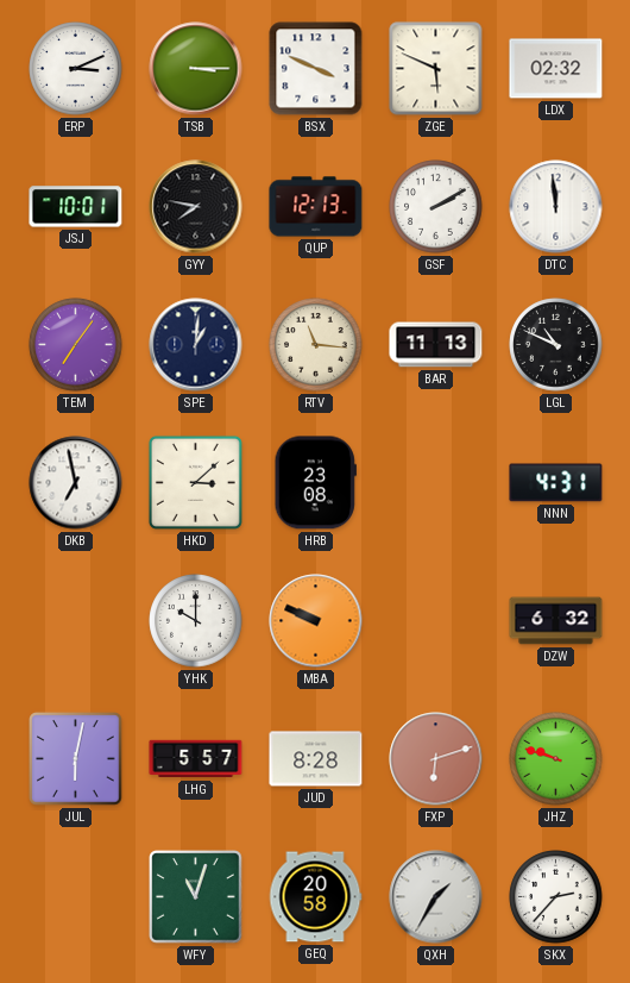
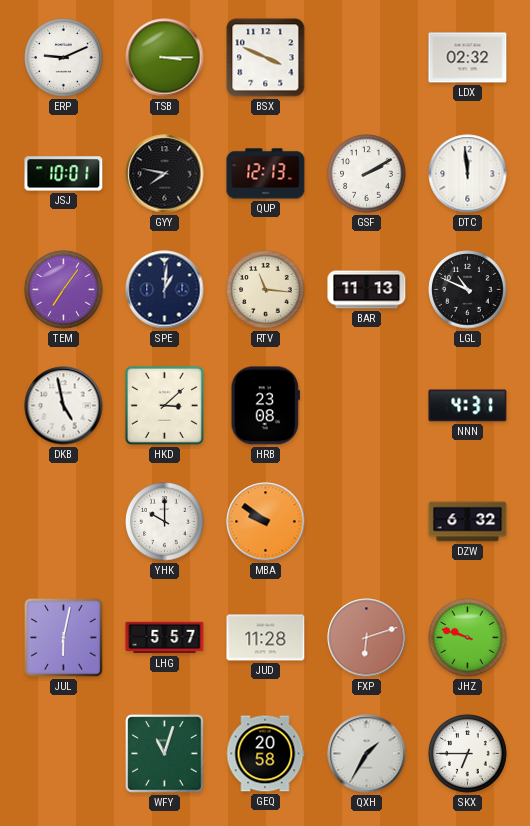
ERP: 3:11 -> 9:11
ZGE: 5:49 -> none
DKB: 6:58 -> 4:58
MBA: 9:49 -> 9:51
JUD: 8:28 -> 11:28
SKX: 2:37 -> 6:45
